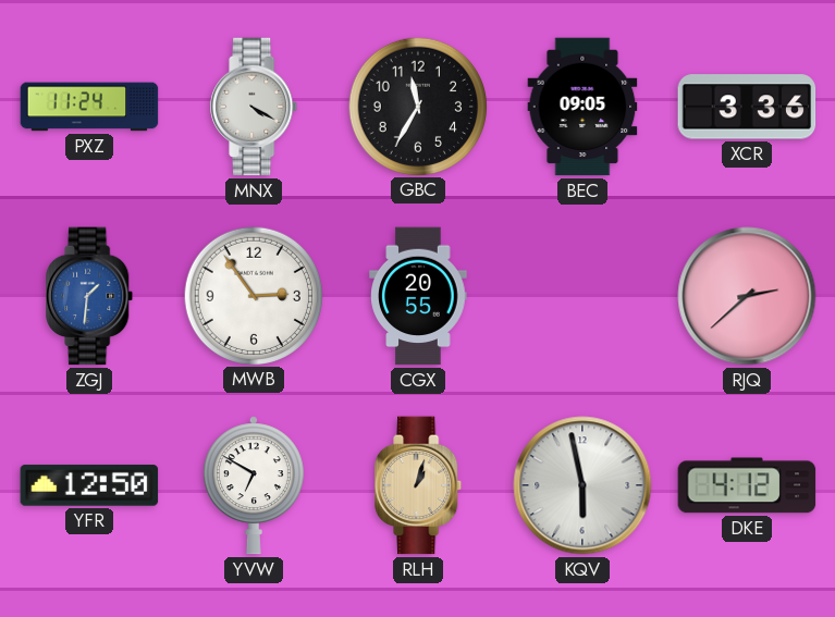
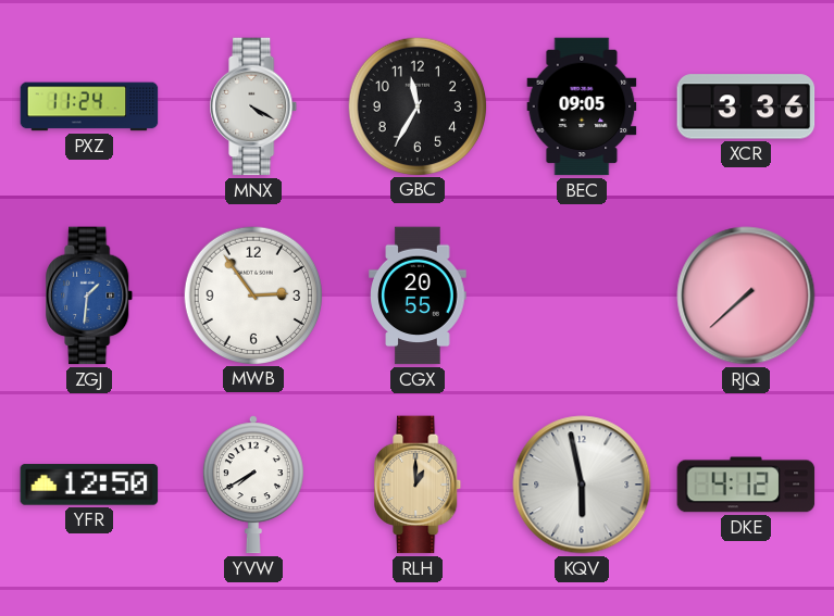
RJQ: 2:38 -> 7:38
YVW: 6:50 -> 7:40
RLH: 1:03 -> 1:00
